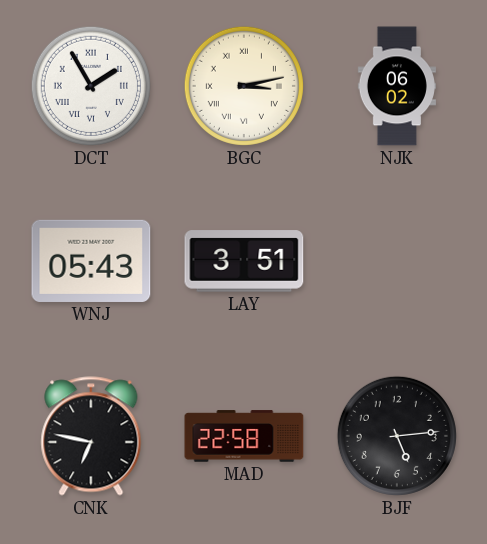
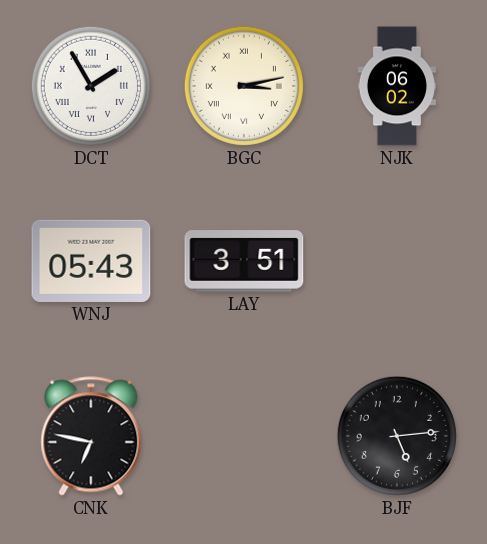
MAD: 22:58 -> none
